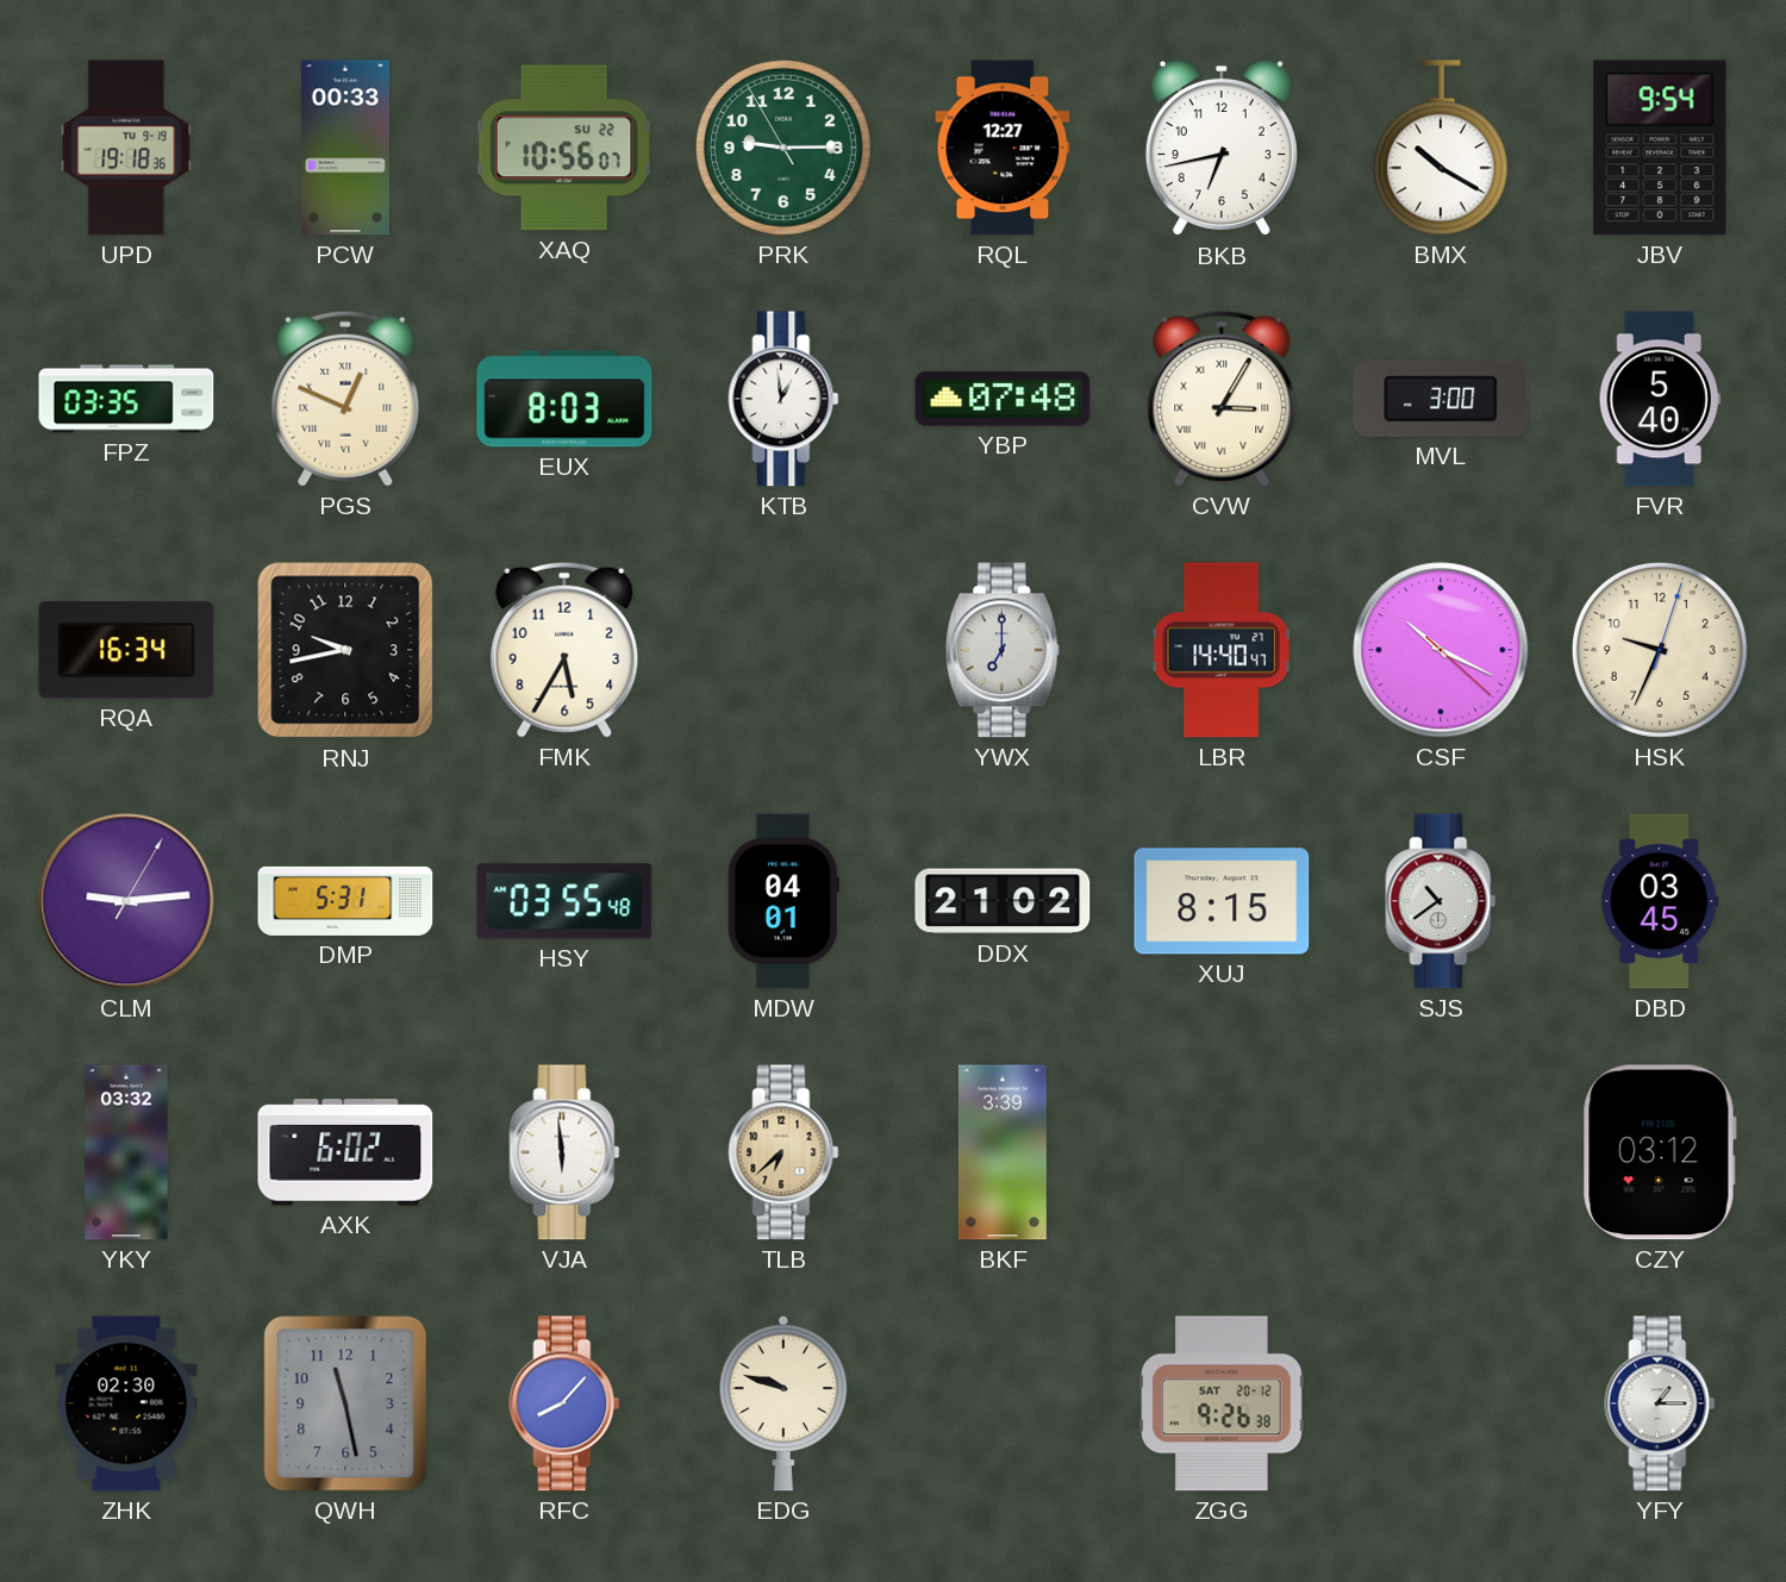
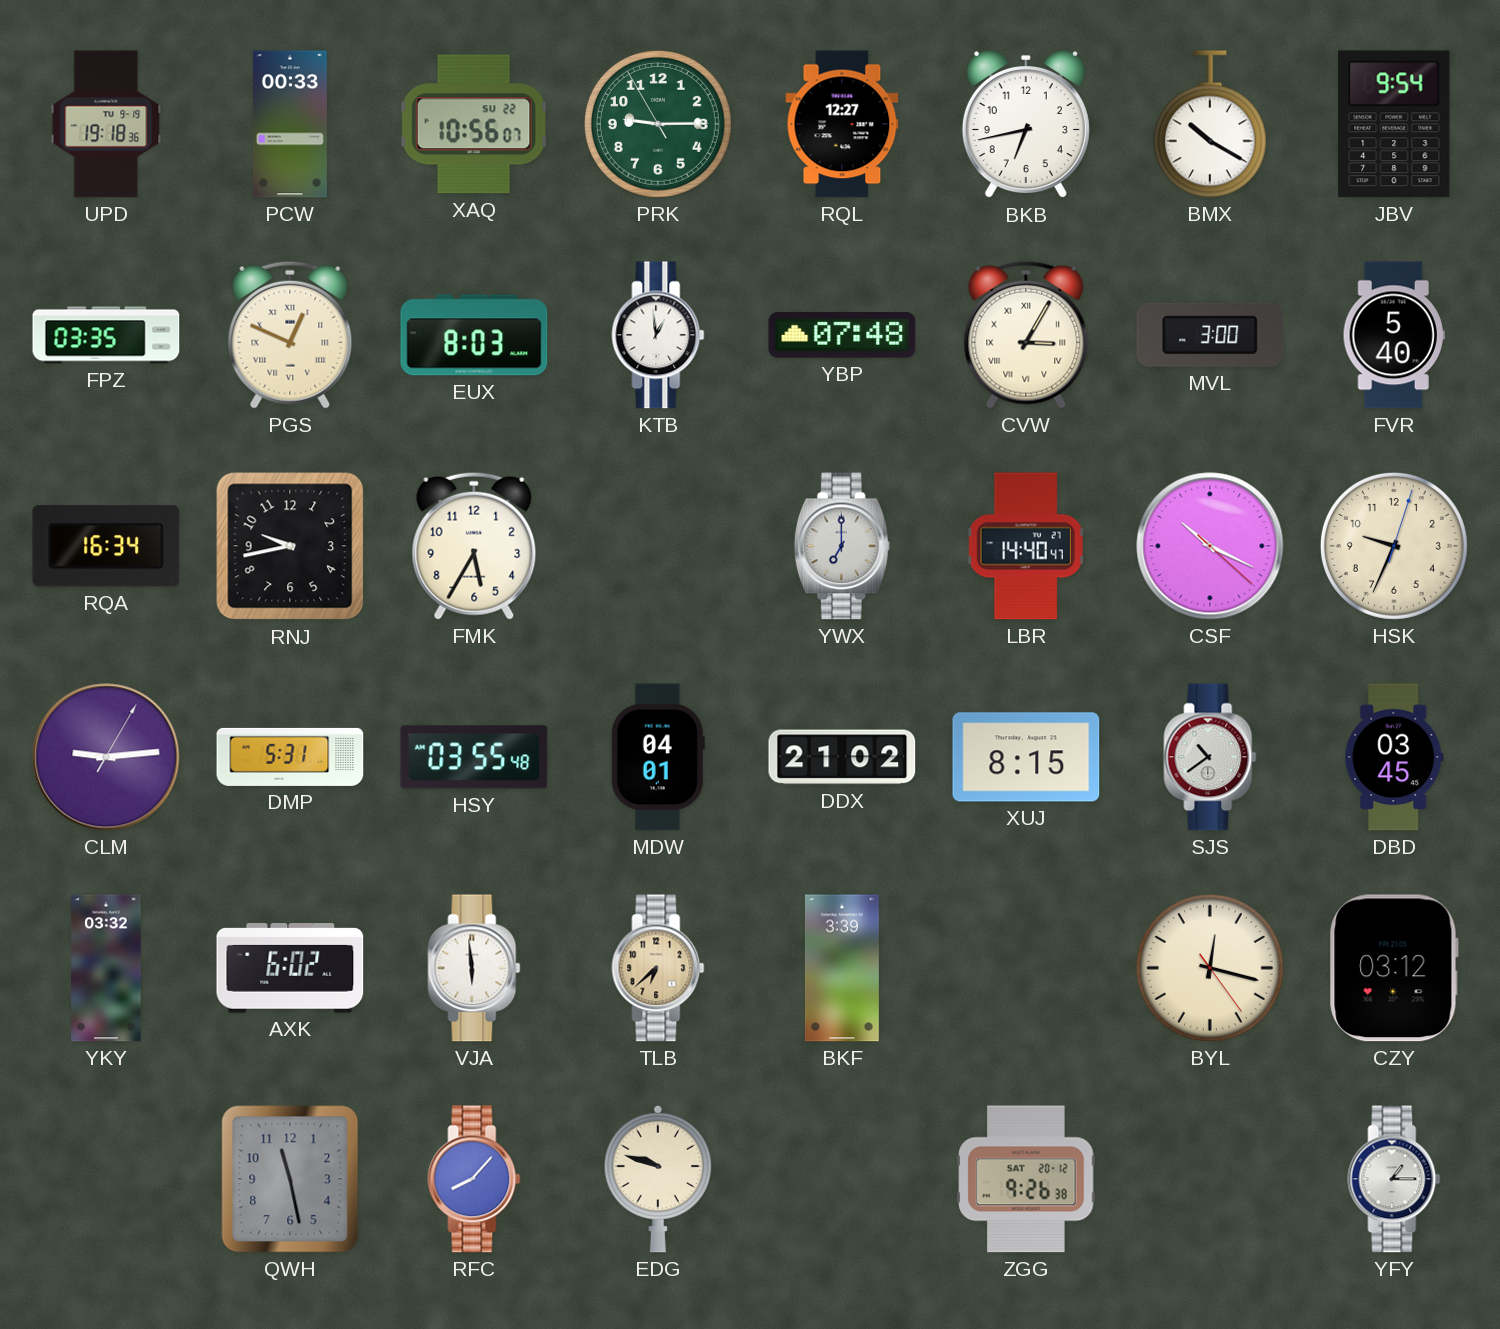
BYL: none -> 12:17
ZHK: 02:30 -> none
